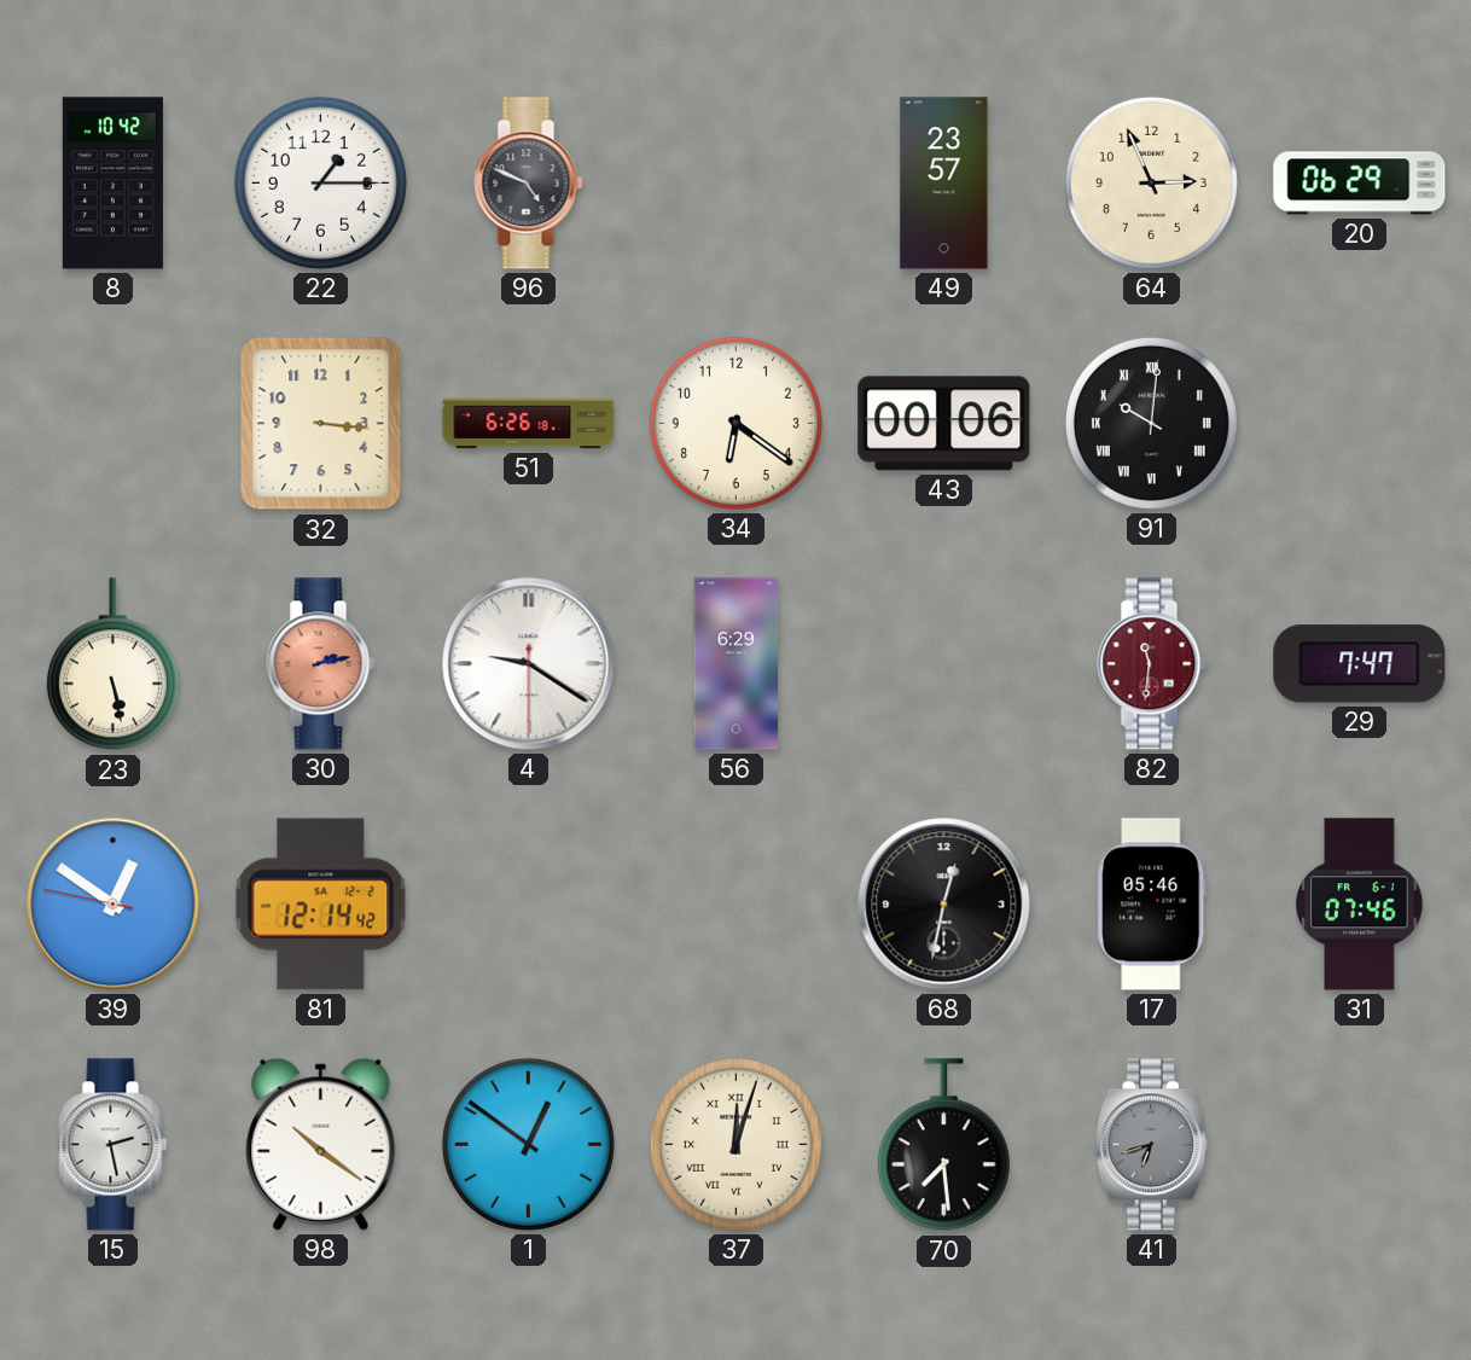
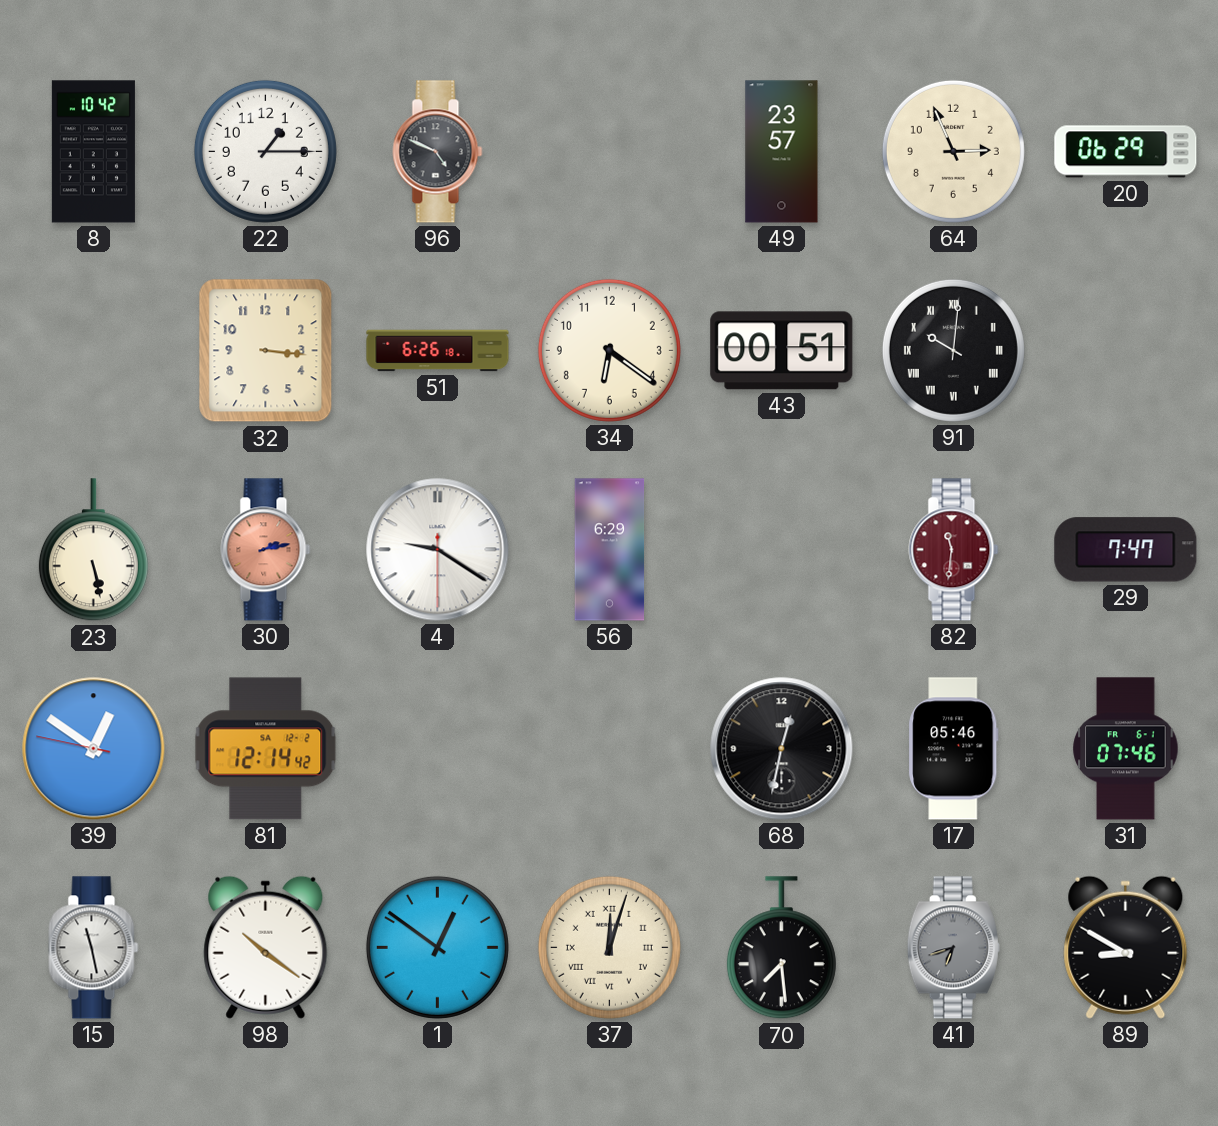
43: 00:06 -> 00:51
15: 2:28 -> 11:28
89: none -> 8:50
